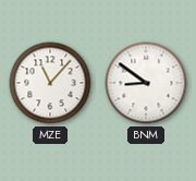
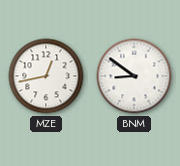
MZE: 11:07 -> 12:43
